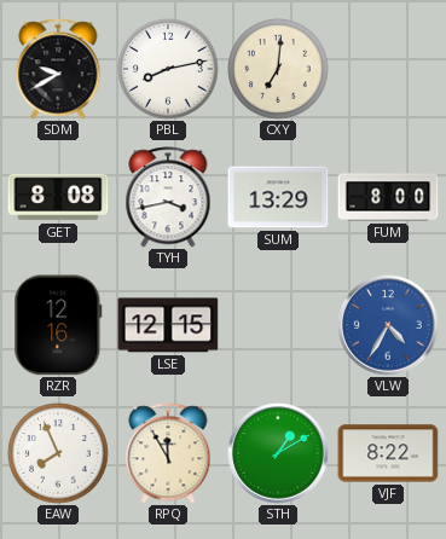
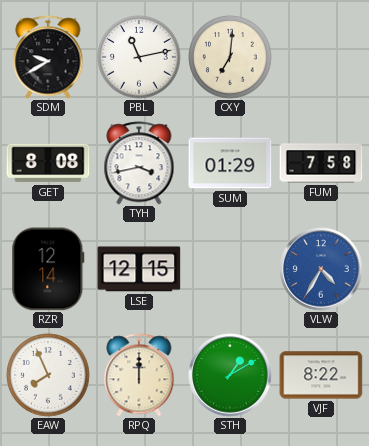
PBL: 8:13 -> 11:13
SUM: 13:29 -> 01:29
FUM: 8:00 -> 7:58
RZR: 12:16 -> 12:14
RPQ: 11:55 -> 12:00
